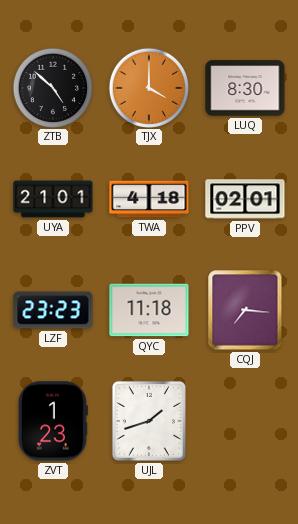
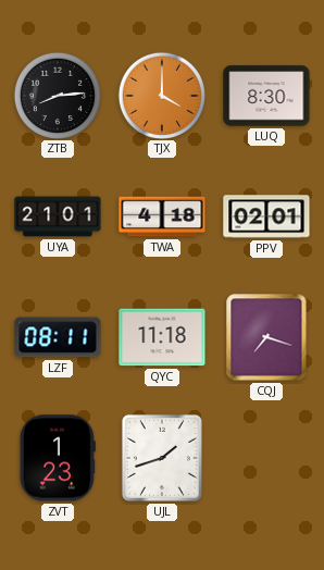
ZTB: 4:52 -> 8:14
LZF: 23:23 -> 08:11
CQJ: 7:16 -> 7:18
